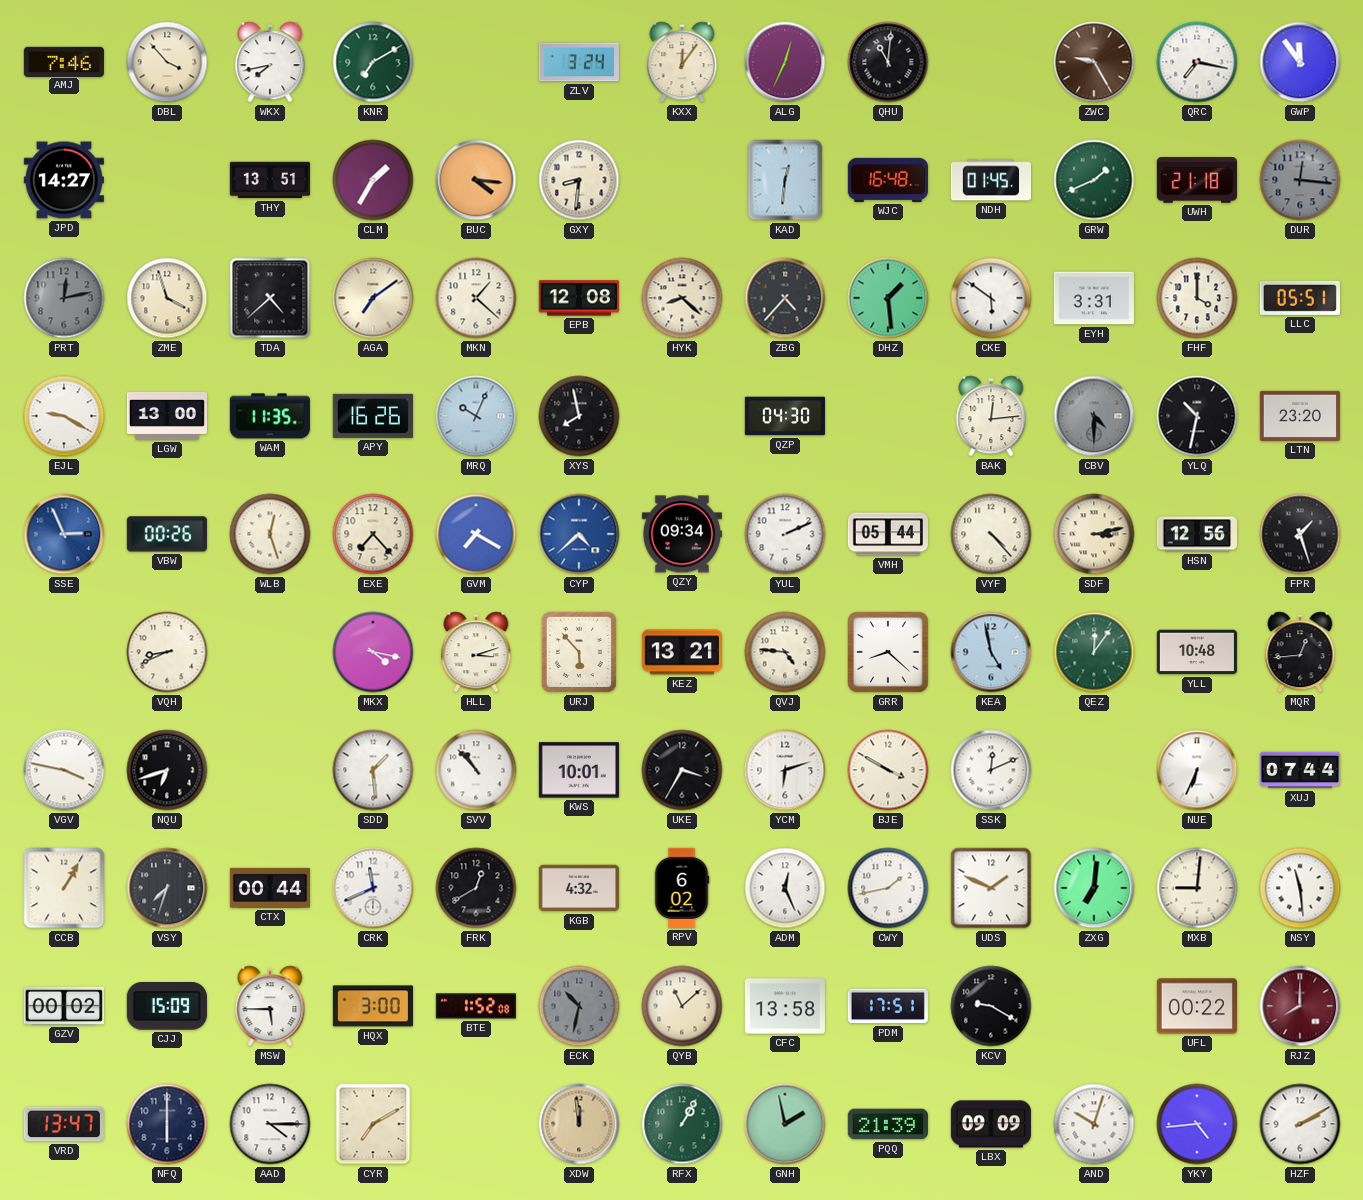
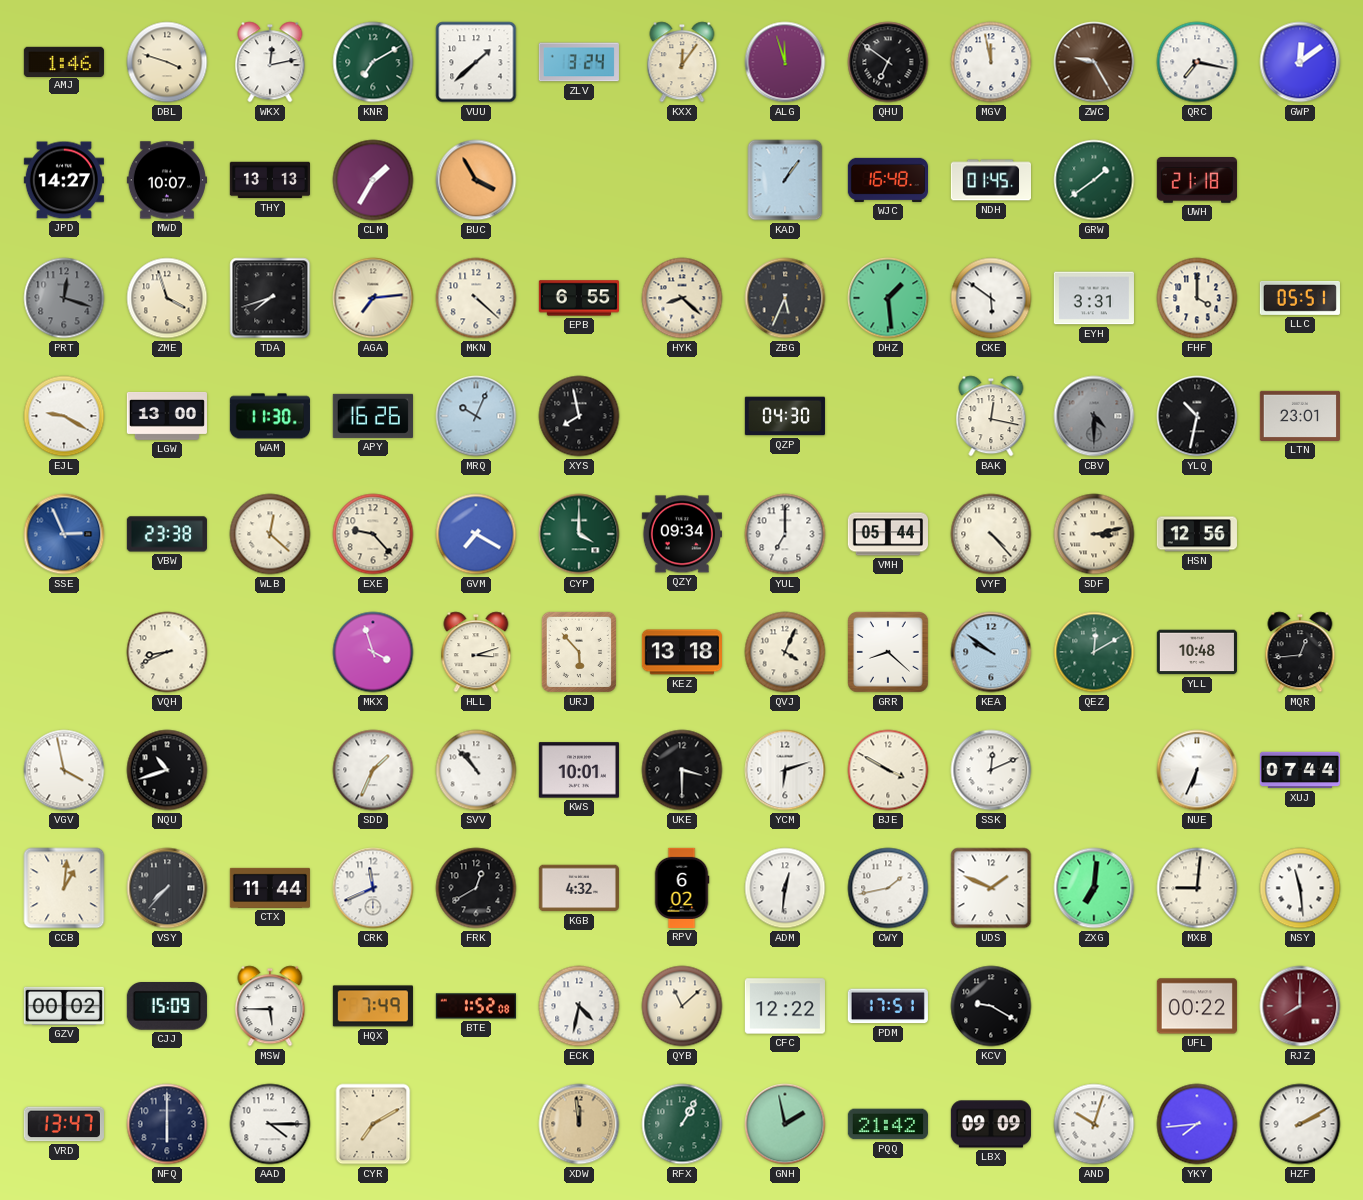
AMJ: 7:46 -> 1:46
DBL: 3:53 -> 3:48
WKX: 7:43 -> 12:13
VUU: none -> 1:38
ALG: 12:34 -> 11:57
QHU: 11:01 -> 6:51
MGV: none -> 11:58
GWP: 11:54 -> 12:09
MWD: none -> 10:07
THY: 13:51 -> 13:13
BUC: 4:16 -> 3:55
GXY: 8:31 -> none
KAD: 12:31 -> 1:06
GRW: 1:41 -> 1:39
DUR: 12:16 -> none
PRT: 12:13 -> 12:18
TDA: 4:38 -> 7:42
AGA: 7:09 -> 7:14
MKN: 1:22 -> 4:22
EPB: 12:08 -> 6:55
ZBG: 4:37 -> 5:34
WAM: 11:35 -> 11:30
BAK: 12:14 -> 12:17
LTN: 23:20 -> 23:01
VBW: 00:26 -> 23:38
WLB: 12:27 -> 12:22
EXE: 7:23 -> 9:23
CYP: 4:38 -> 4:00
CYP dial: blue -> green
YUL: 2:11 -> 7:00
FPR: 1:27 -> none
MKX: 4:17 -> 3:57
KEZ: 13:21 -> 13:18
QVJ: 4:46 -> 4:04
KEA: 4:58 -> 9:51
QEZ: 12:06 -> 12:10
VGV: 3:47 -> 3:58
NQU: 6:42 -> 10:42
SDD: 1:29 -> 1:34
UKE: 3:35 -> 3:30
CCB: 1:05 -> 1:01
VSY: 7:33 -> 7:37
CTX: 00:44 -> 11:44
ADM: 12:26 -> 12:31
HQX: 3:00 -> 7:49
ECK: 10:32 -> 4:32
ECK dial: grey -> white
CFC: 13:58 -> 12:22
PQQ: 21:39 -> 21:42
YKY: 4:44 -> 7:44
